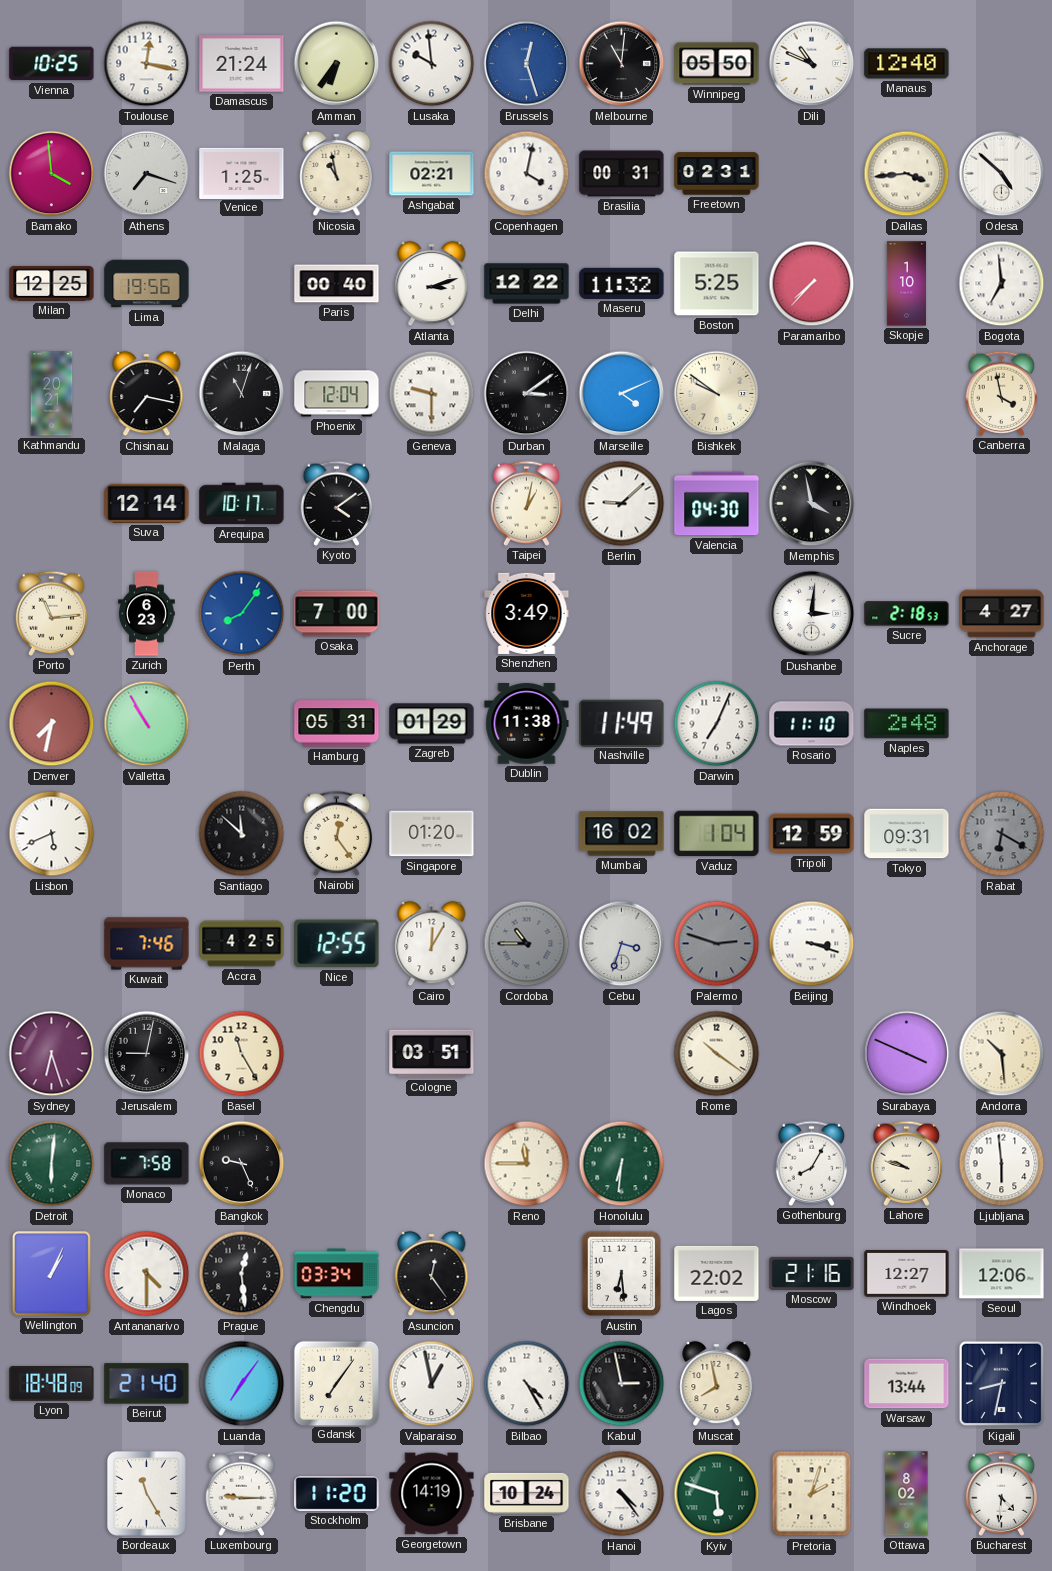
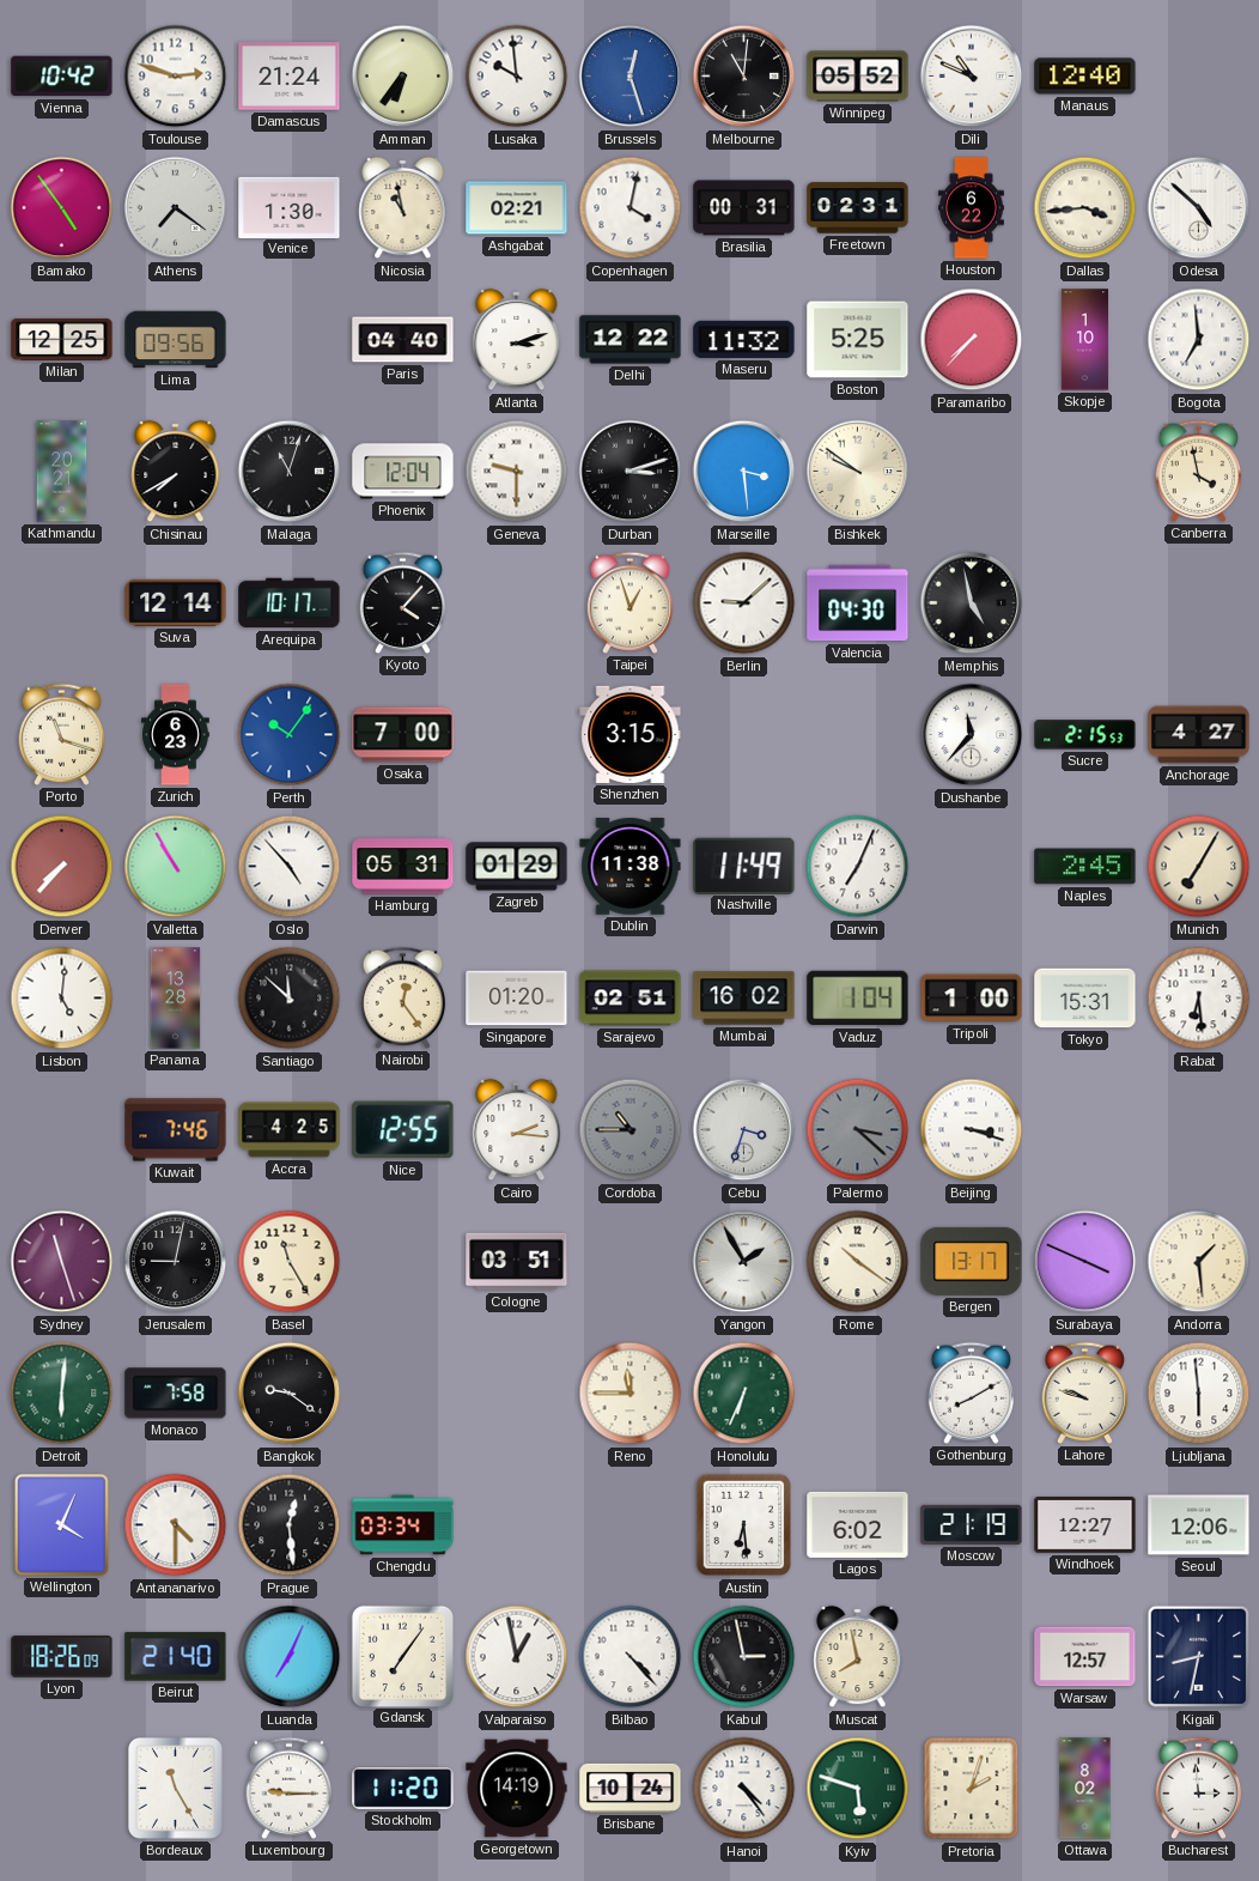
Vienna: 10:25 -> 10:42
Toulouse: 12:17 -> 2:48
Winnipeg: 05:50 -> 05:52
Bamako: 3:59 -> 4:54
Athens: 7:18 -> 7:21
Venice: 1:25 -> 1:30
Houston: none -> 6:22
Lima: 19:56 -> 09:56
Paris: 00:40 -> 04:40
Chisinau: 7:17 -> 7:40
Durban: 3:09 -> 3:12
Marseille: 4:11 -> 3:29
Kyoto: 4:09 -> 4:07
Taipei: 1:02 -> 12:57
Memphis: 3:58 -> 4:58
Porto: 11:14 -> 11:18
Perth: 8:06 -> 10:06
Shenzhen: 3:49 -> 3:15
Dushanbe: 3:01 -> 11:37
Sucre: 2:18 -> 2:15
Denver: 7:32 -> 7:37
Oslo: none -> 4:53
Rosario: 11:10 -> none
Naples: 2:48 -> 2:45
Munich: none -> 7:05
Lisbon: 5:41 -> 5:01
Panama: none -> 13:28
Sarajevo: none -> 02:51
Tripoli: 12:59 -> 1:00
Tokyo: 09:31 -> 15:31
Rabat: 6:20 -> 6:29
Rabat dial: grey -> white
Cairo: 12:05 -> 2:16
Palermo: 2:48 -> 3:22
Sydney: 6:27 -> 11:27
Yangon: none -> 1:55
Bergen: none -> 13:17
Andorra: 10:29 -> 1:29
Bangkok: 9:26 -> 9:21
Honolulu: 6:31 -> 6:34
Gothenburg: 8:05 -> 8:10
Wellington: 1:04 -> 4:04
Asuncion: 12:24 -> none
Lagos: 22:02 -> 6:02
Moscow: 21:16 -> 21:19
Lyon: 18:48 -> 18:26
Luanda: 7:06 -> 7:04
Bilbao: 4:25 -> 4:23
Warsaw: 13:44 -> 12:57
Bucharest: 4:31 -> 2:59
